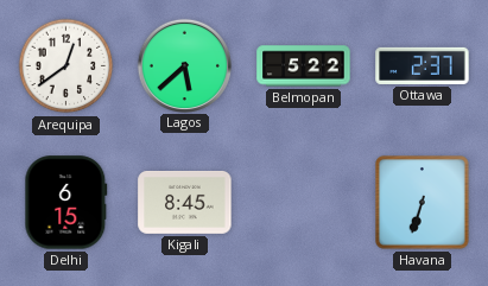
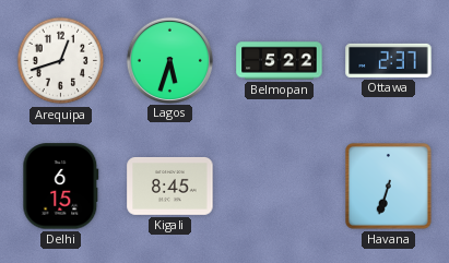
Arequipa: 12:39 -> 12:42
Lagos: 5:38 -> 5:33
